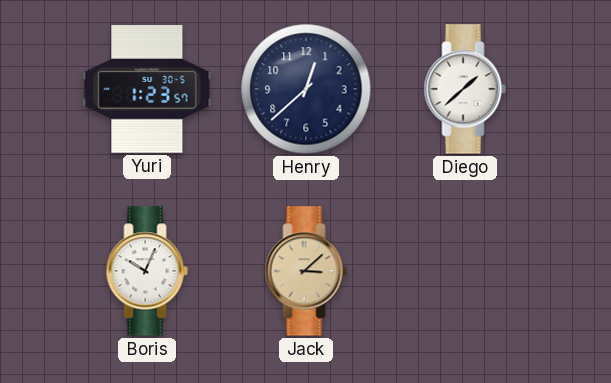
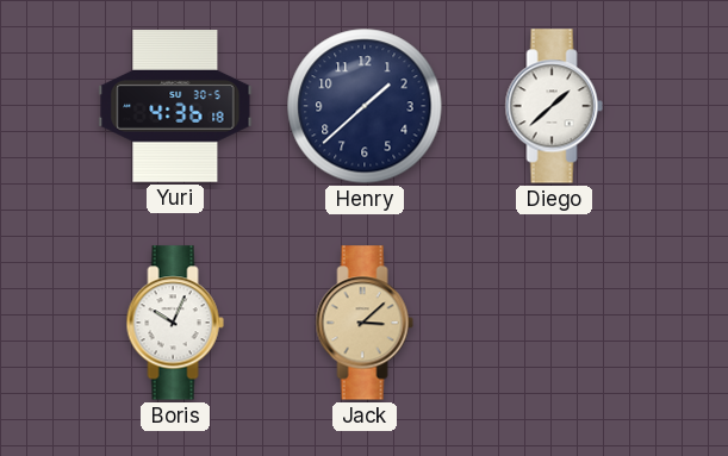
Yuri: 1:23 -> 4:36
Henry: 12:38 -> 1:38
